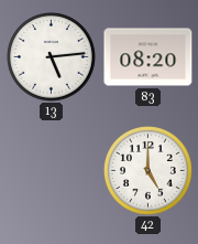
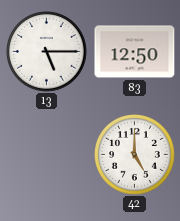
13: 5:14 -> 5:15
83: 08:20 -> 12:50
